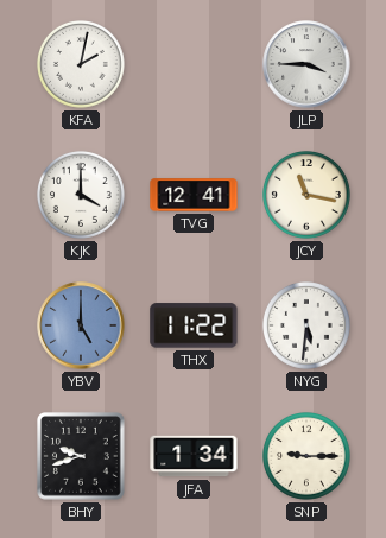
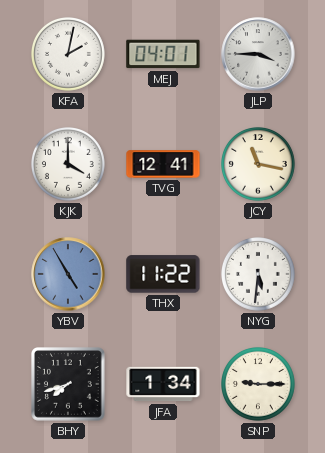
MEJ: none -> 04:01
YBV: 5:00 -> 4:55
BHY: 9:42 -> 7:42
